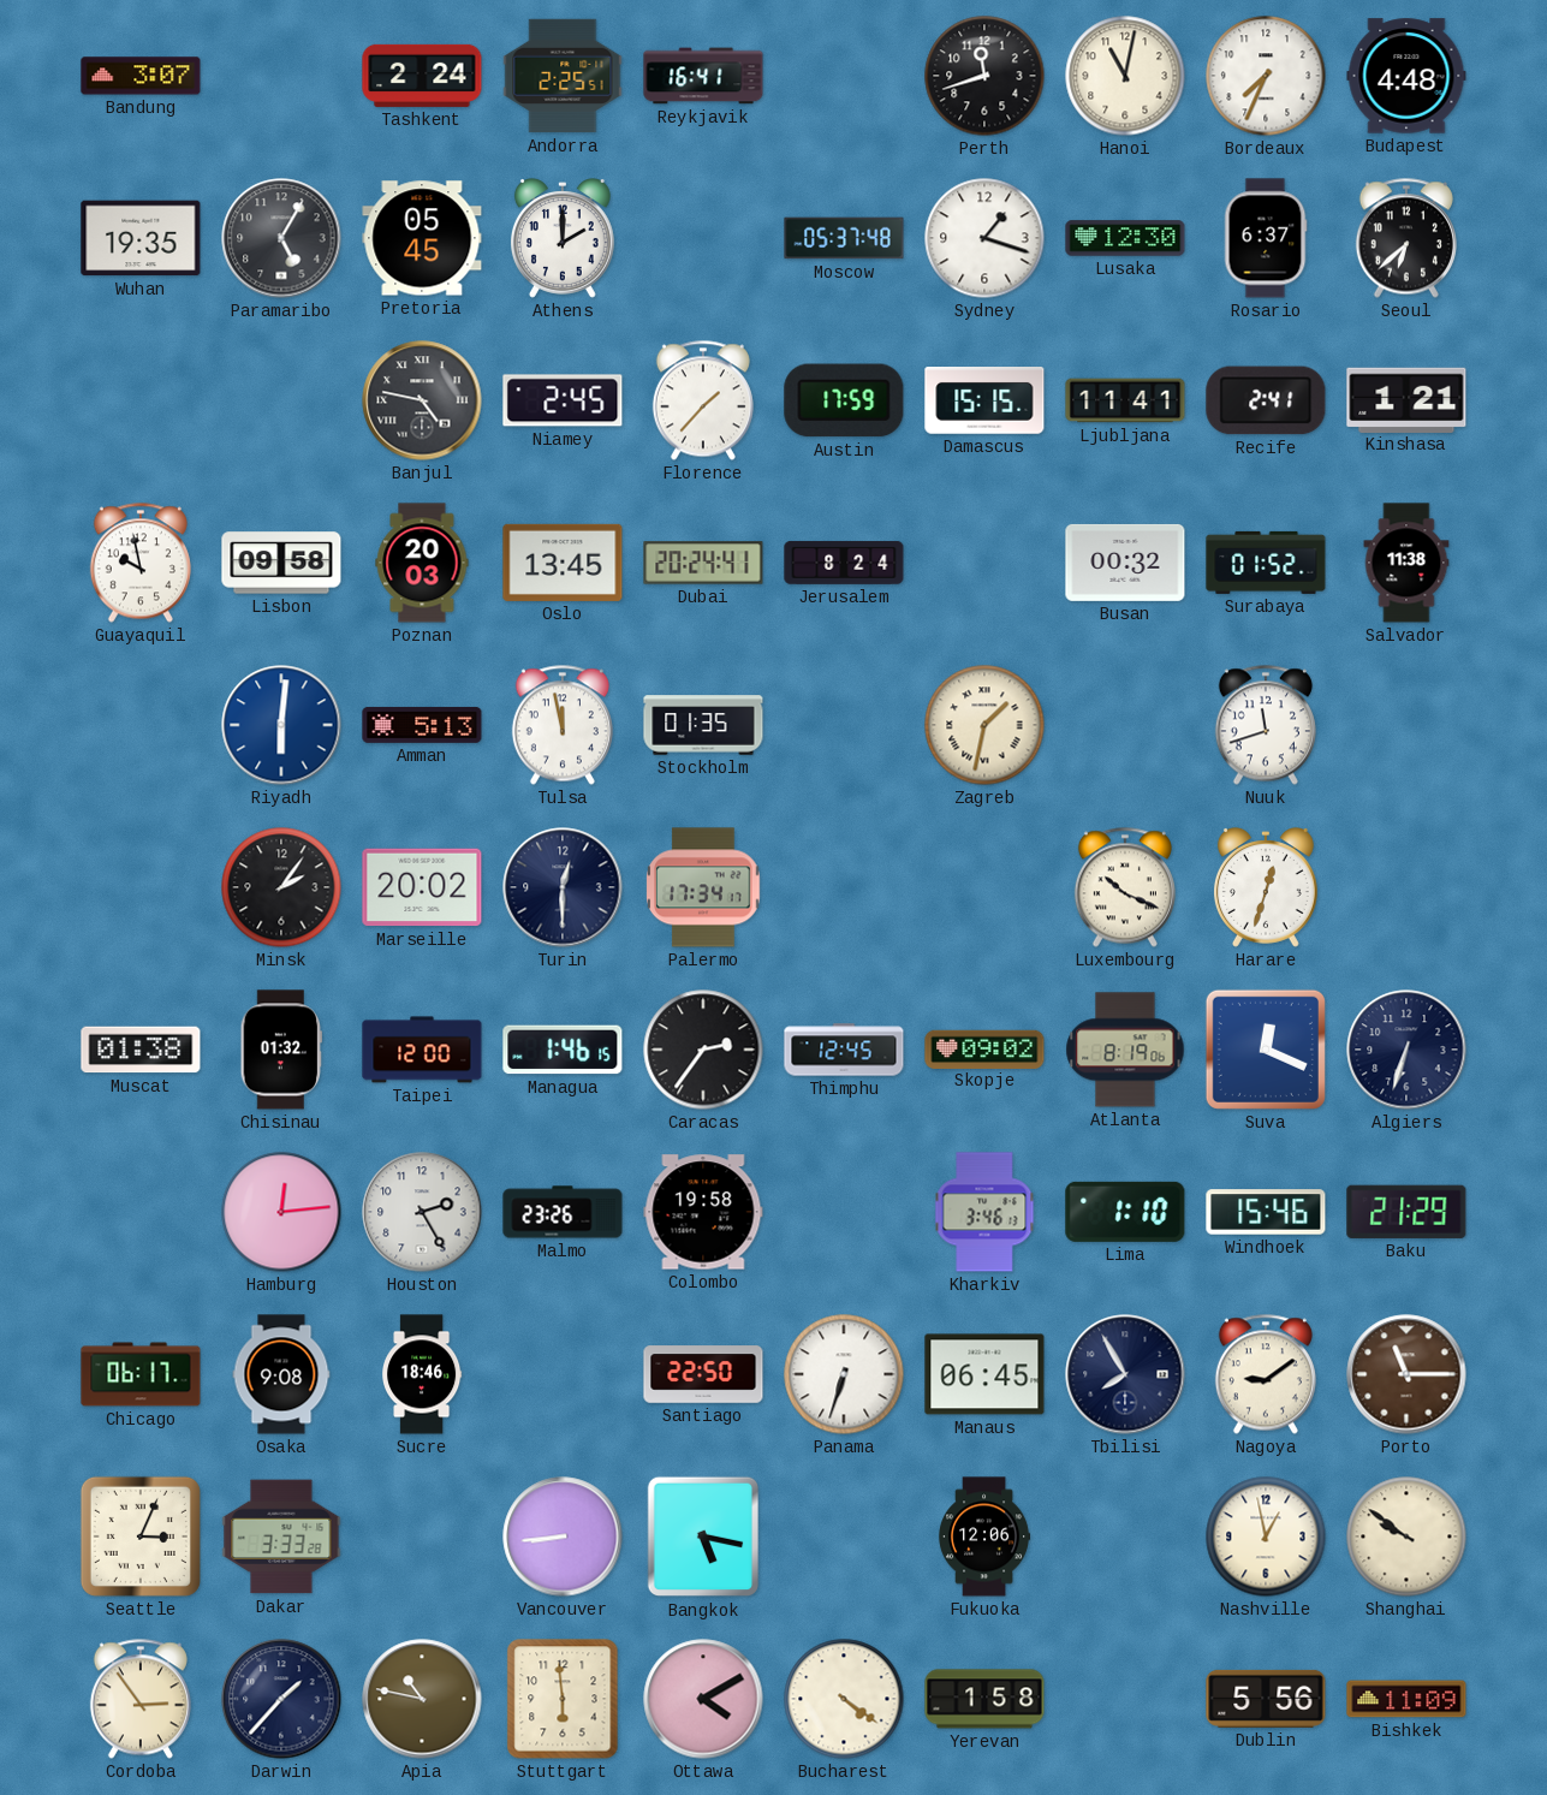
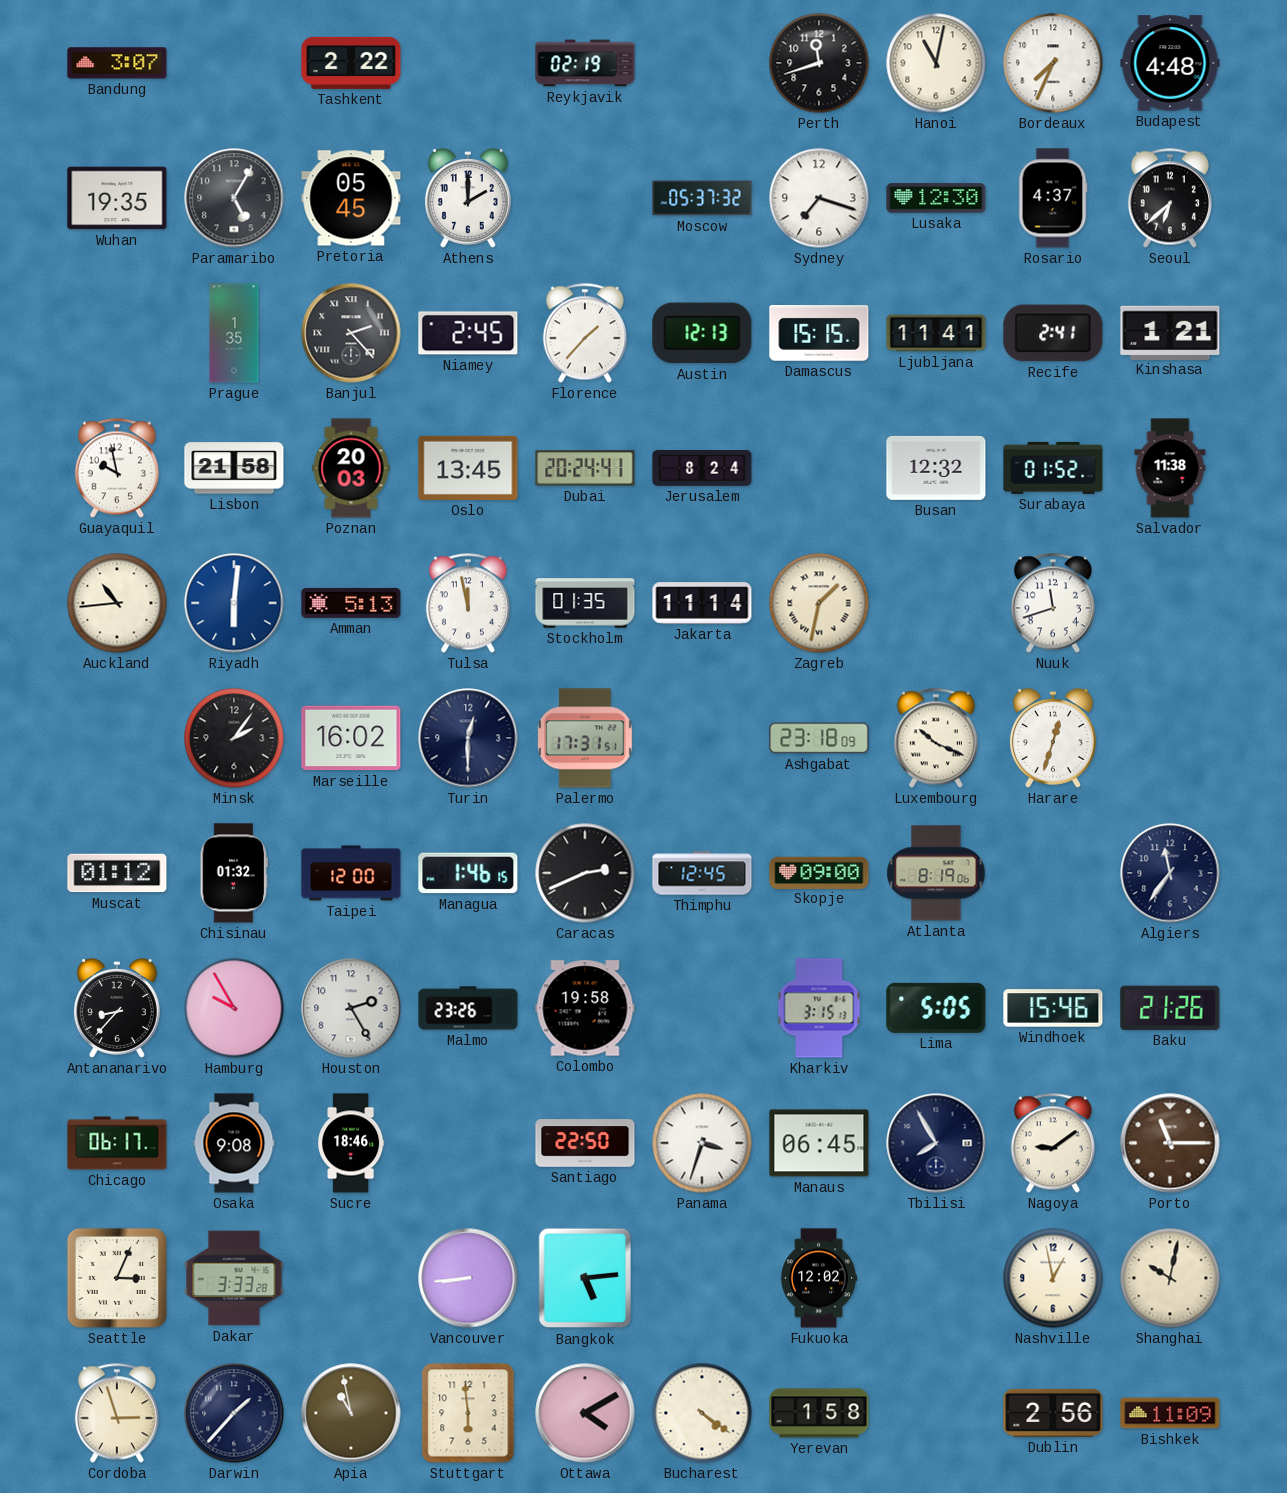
Tashkent: 2:24 -> 2:22
Andorra: 2:25 -> none
Reykjavik: 16:41 -> 02:19
Moscow: 05:37:48 -> 05:37:32
Sydney: 1:18 -> 7:18
Rosario: 6:37 -> 4:37
Prague: none -> 1:35
Banjul: 4:47 -> 2:23
Austin: 17:59 -> 12:13
Lisbon: 09:58 -> 21:58
Busan: 00:32 -> 12:32
Auckland: none -> 10:44
Jakarta: none -> 11:14
Marseille: 20:02 -> 16:02
Palermo: 17:34 -> 17:31
Ashgabat: none -> 23:18
Muscat: 01:38 -> 01:12
Caracas: 2:36 -> 2:41
Skopje: 09:02 -> 09:00
Suva: 12:19 -> none
Algiers: 6:33 -> 11:36
Antananarivo: none -> 8:37
Hamburg: 12:14 -> 9:55
Kharkiv: 3:46 -> 3:15
Lima: 1:10 -> 5:05
Baku: 21:29 -> 21:26
Panama: 6:33 -> 3:33
Bangkok: 5:17 -> 5:14
Fukuoka: 12:06 -> 12:02
Shanghai: 9:51 -> 10:02
Cordoba: 2:54 -> 2:57
Apia: 10:47 -> 10:58
Dublin: 5:56 -> 2:56
